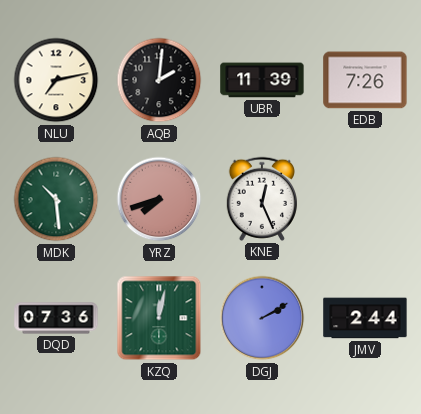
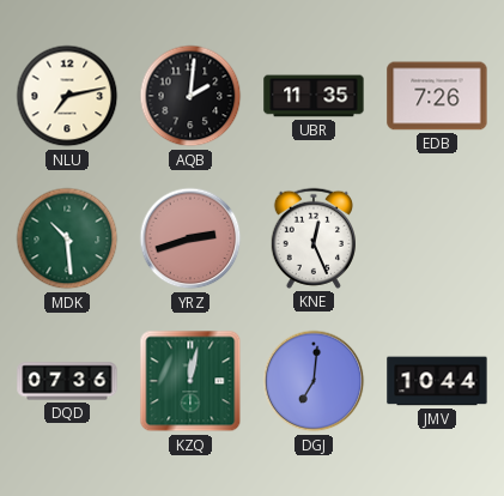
UBR: 11:39 -> 11:35
YRZ: 7:42 -> 2:42
DGJ: 2:10 -> 7:01
JMV: 2:44 -> 10:44
